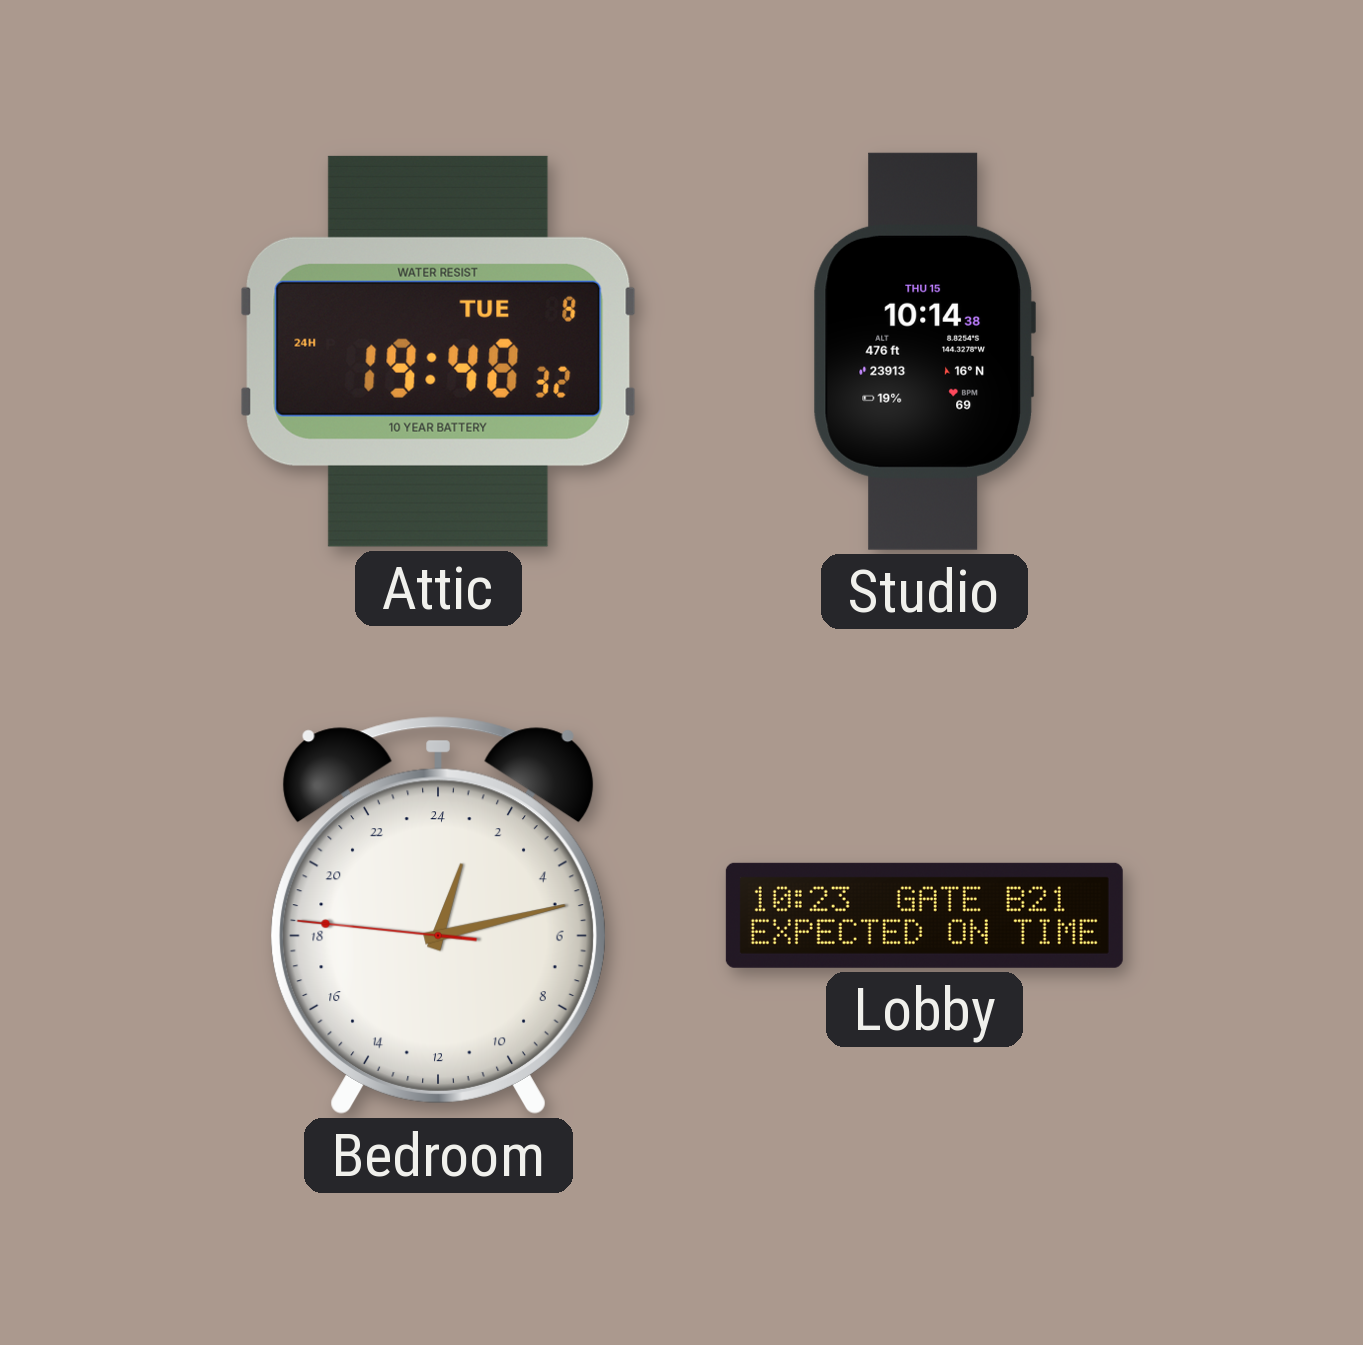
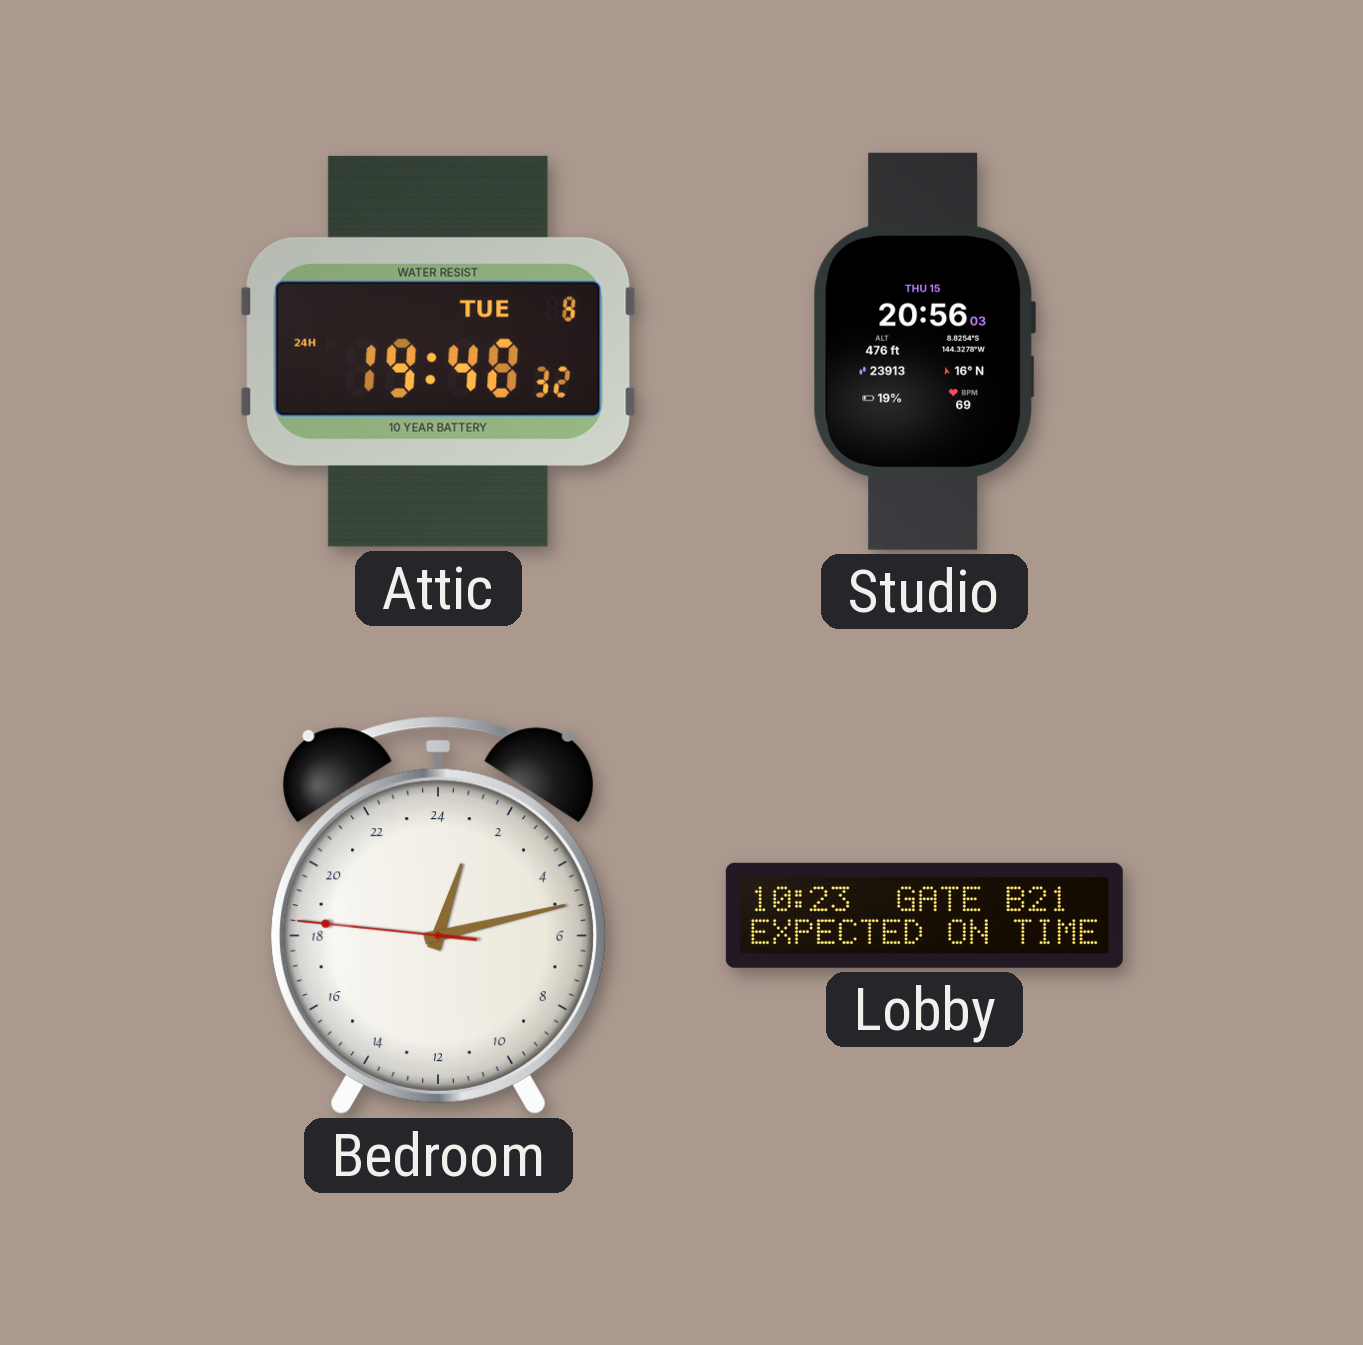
Studio: 10:14 -> 20:56
